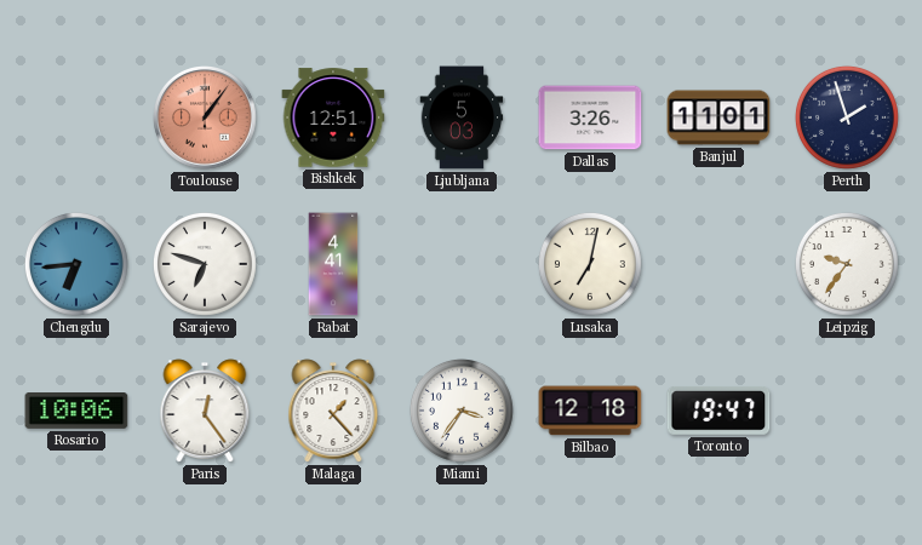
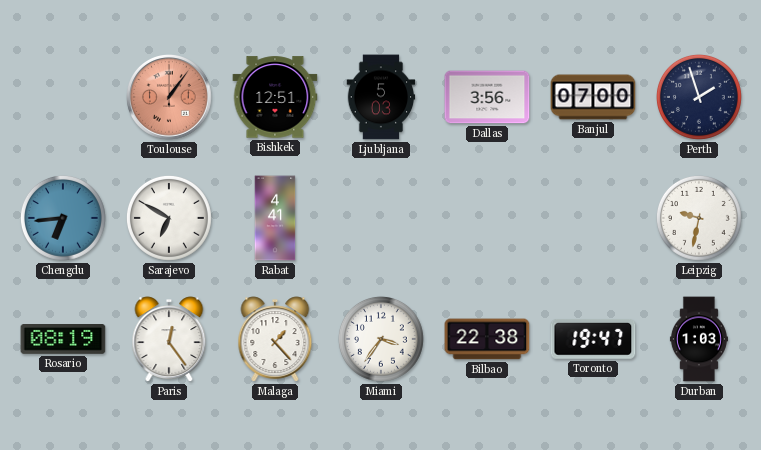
Dallas: 3:26 -> 3:56
Banjul: 11:01 -> 07:00
Sarajevo: 6:48 -> 6:50
Lusaka: 7:02 -> none
Leipzig: 9:36 -> 9:32
Rosario: 10:06 -> 08:19
Bilbao: 12:18 -> 22:38
Durban: none -> 1:03
